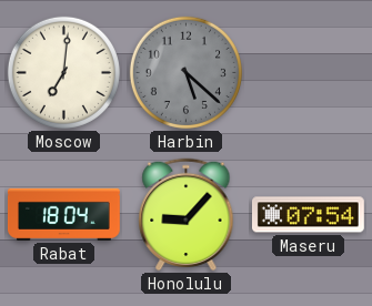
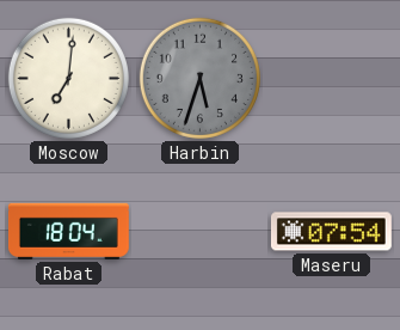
Harbin: 5:22 -> 5:33
Honolulu: 9:07 -> none
